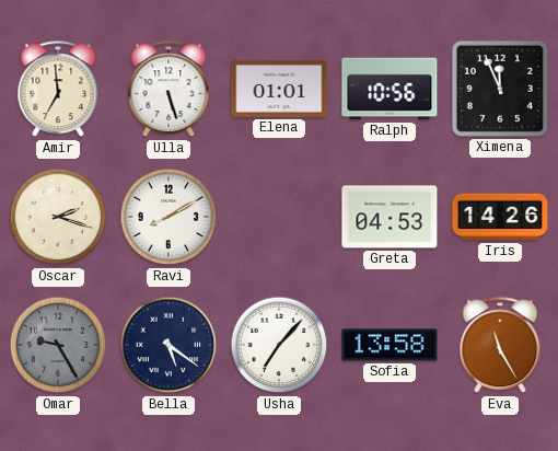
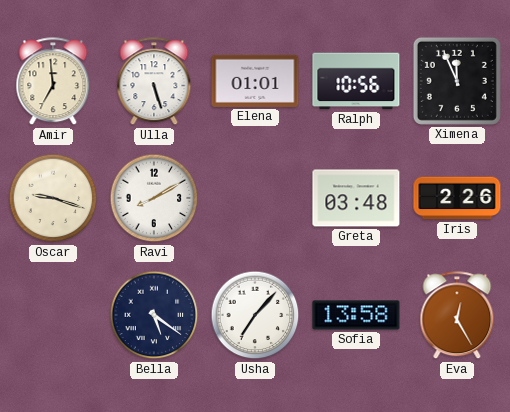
Oscar: 2:18 -> 9:18
Greta: 04:53 -> 03:48
Iris: 14:26 -> 2:26
Omar: 9:25 -> none
Eva: 11:25 -> 12:25
